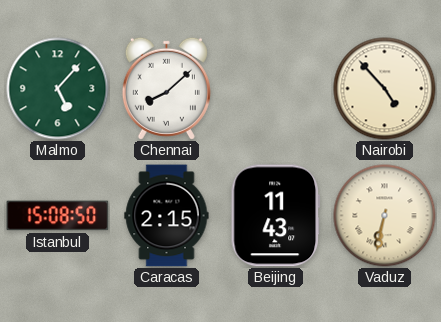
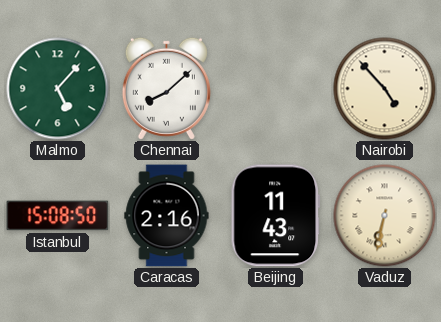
Caracas: 2:15 -> 2:16
